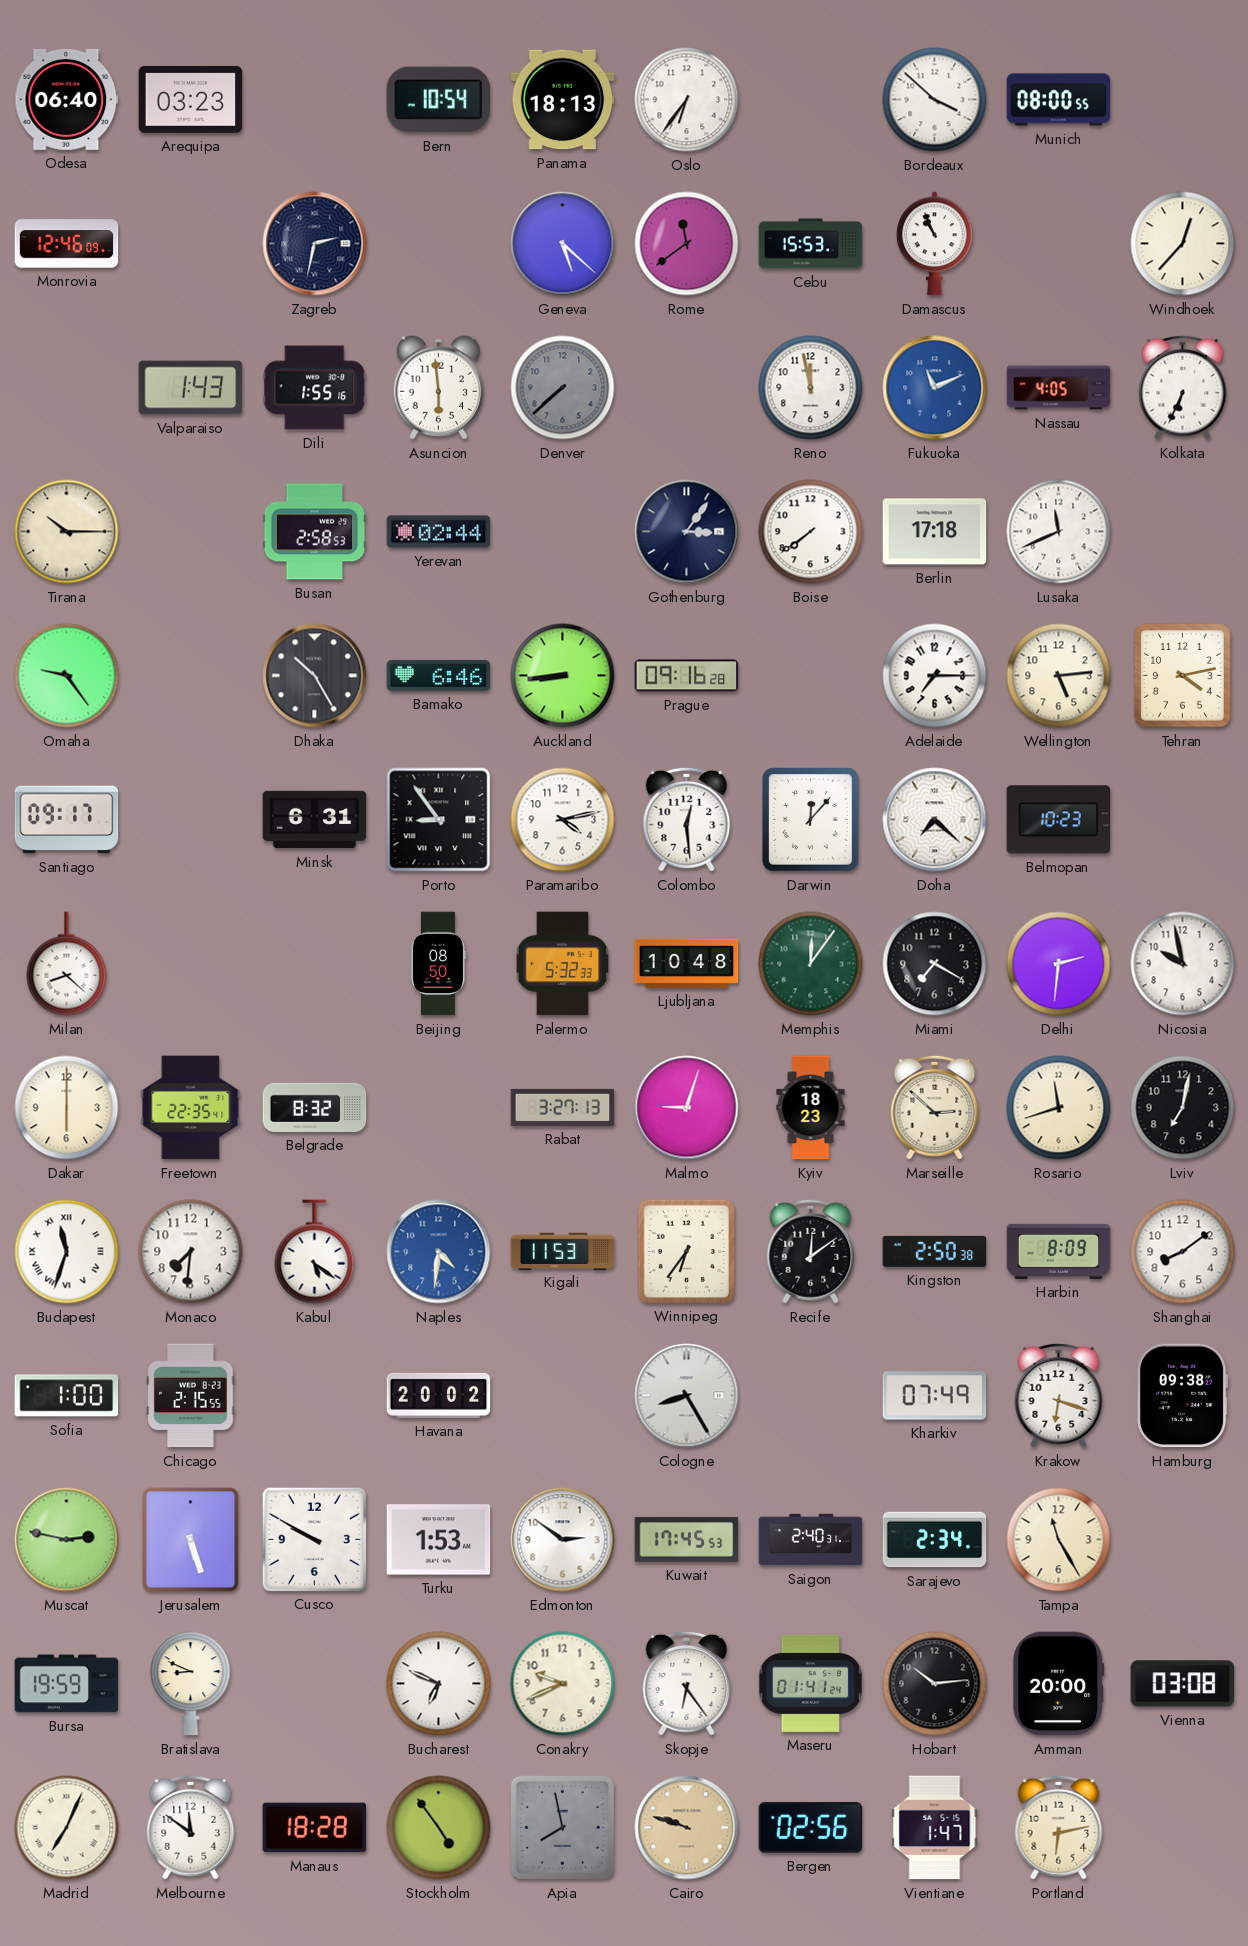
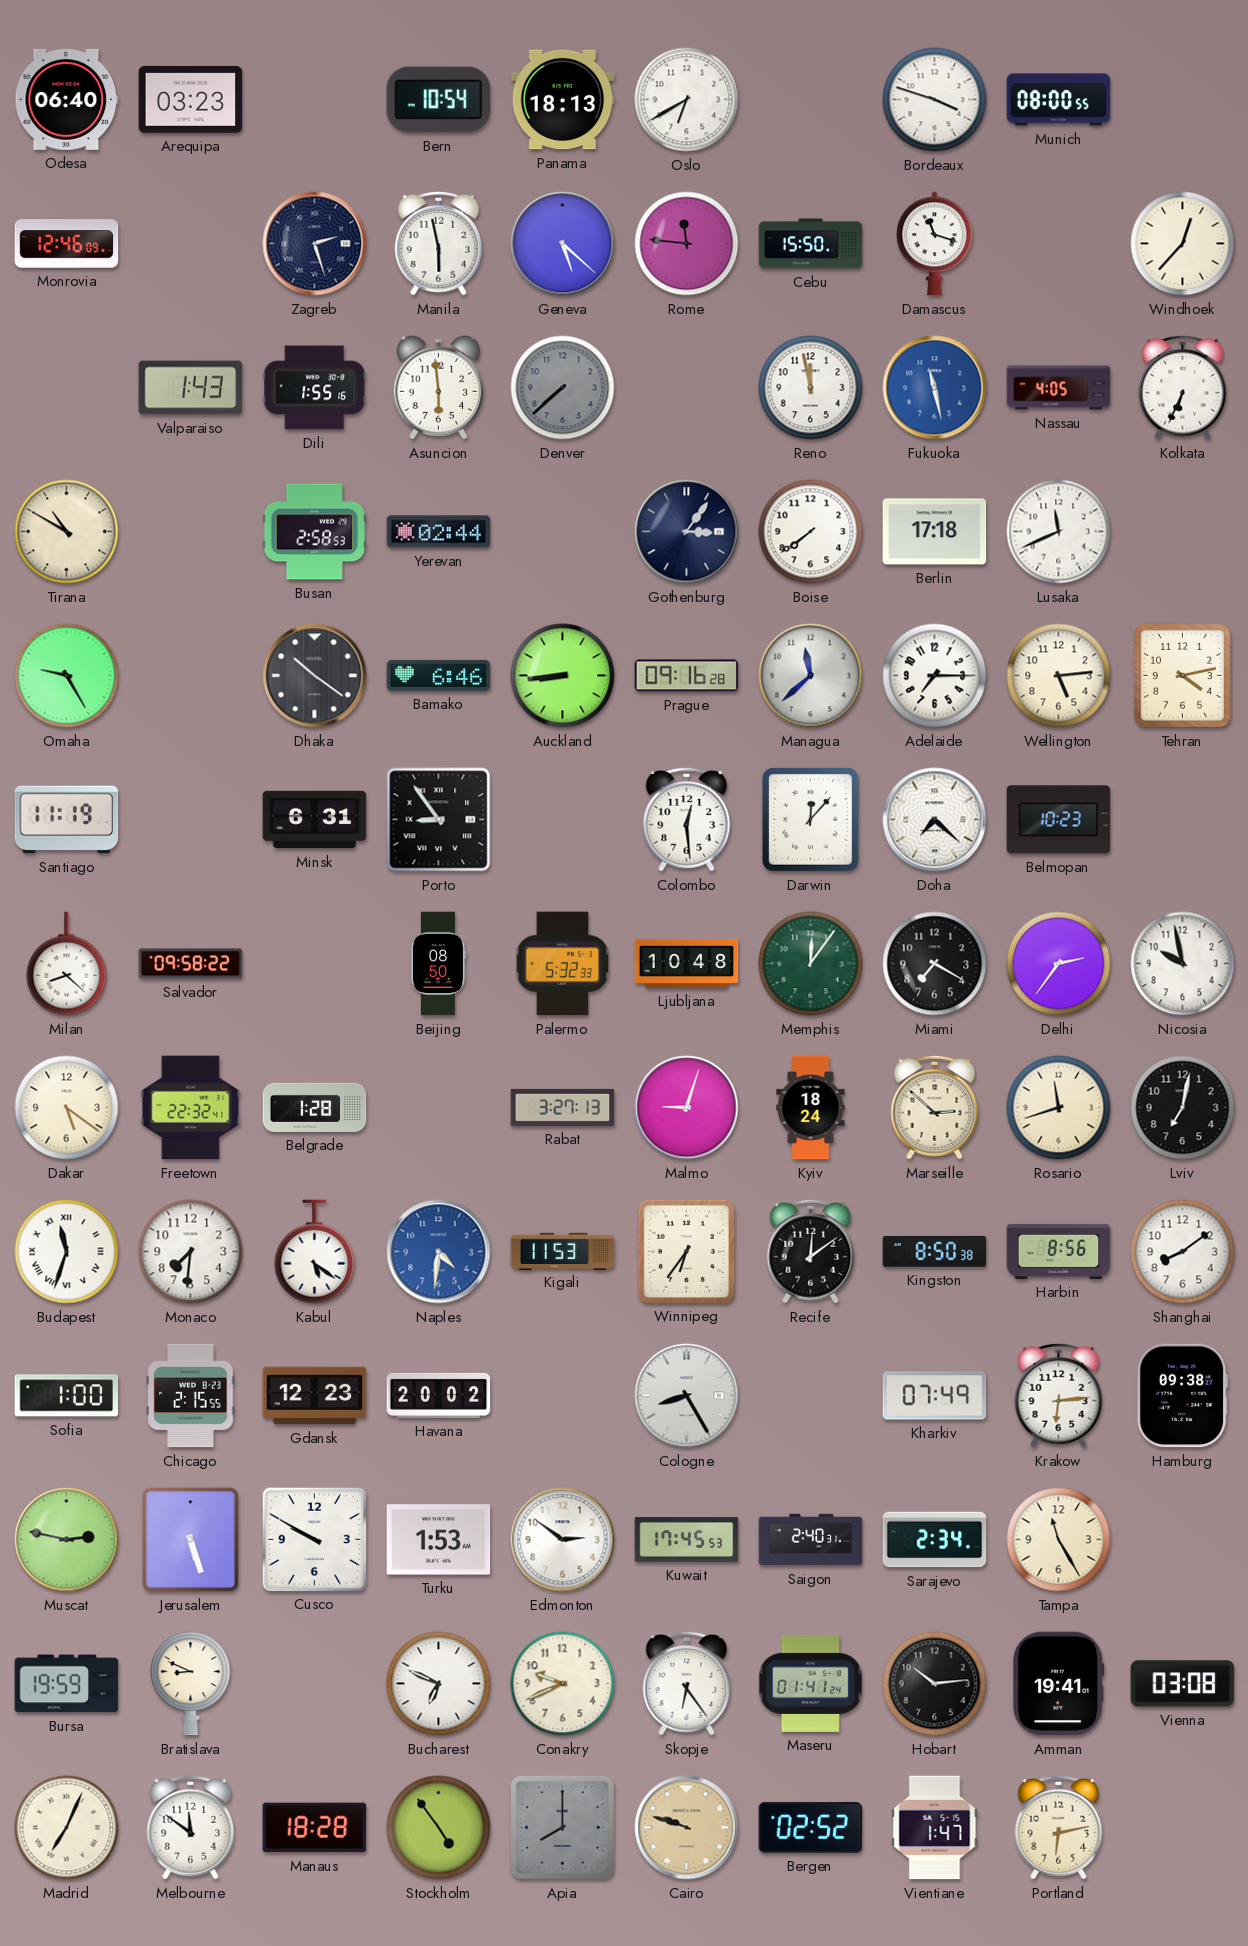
Oslo: 6:36 -> 6:40
Bordeaux: 3:52 -> 3:48
Zagreb: 2:32 -> 2:27
Manila: none -> 5:58
Rome: 11:39 -> 11:46
Cebu: 15:53 -> 15:50
Damascus: 10:56 -> 11:18
Fukuoka: 11:11 -> 11:28
Tirana: 10:15 -> 10:50
Omaha: 9:24 -> 9:25
Dhaka: 10:25 -> 10:21
Managua: none -> 11:38
Santiago: 09:17 -> 11:19
Paramaribo: 4:13 -> none
Salvador: none -> 09:58
Delhi: 2:31 -> 2:36
Dakar: 6:00 -> 5:21
Freetown: 22:35 -> 22:32
Belgrade: 8:32 -> 1:28
Kyiv: 18:23 -> 18:24
Kingston: 2:50 -> 8:50
Harbin: 8:09 -> 8:56
Gdansk: none -> 12:23
Krakow: 6:18 -> 6:14
Amman: 20:00 -> 19:41
Apia: 7:58 -> 8:00
Bergen: 02:56 -> 02:52
